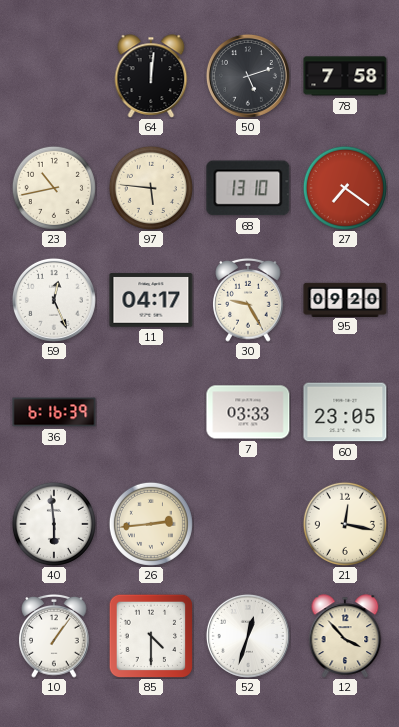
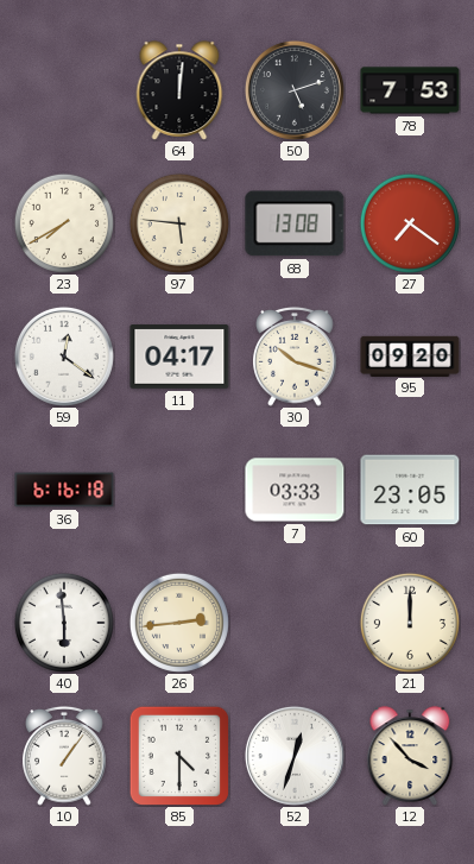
78: 7:58 -> 7:53
23: 10:43 -> 7:40
68: 13:10 -> 13:08
59: 12:26 -> 12:21
30: 9:25 -> 10:18
36: 6:16:39 -> 6:16:18
21: 12:17 -> 12:00
